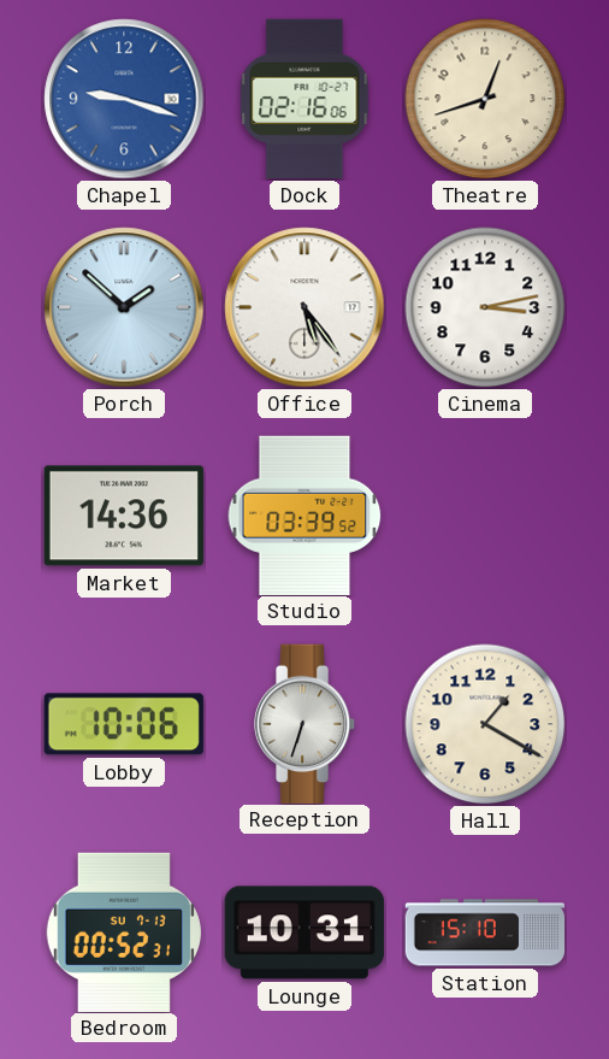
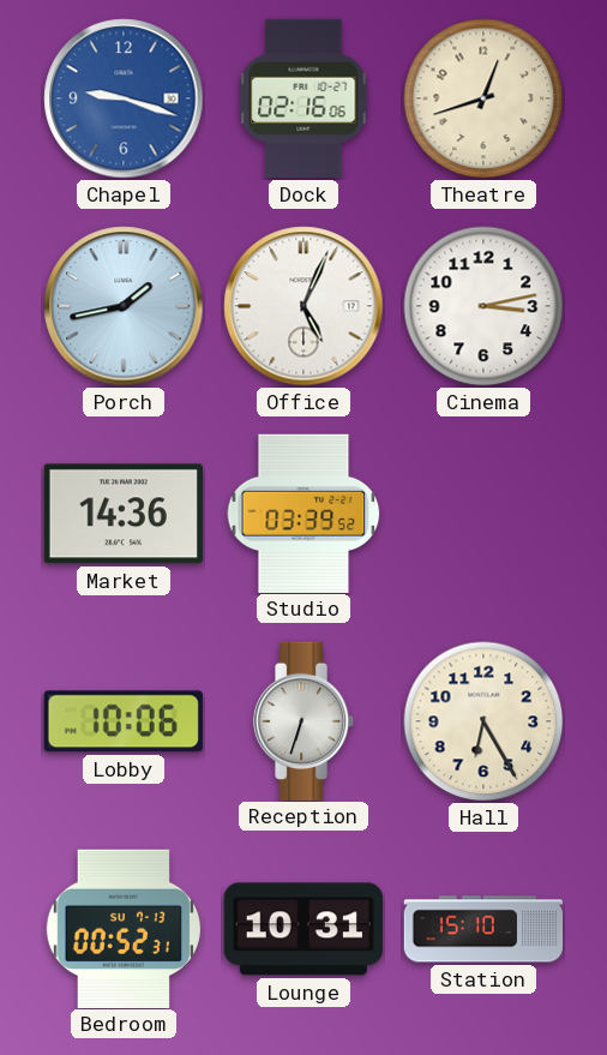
Porch: 1:52 -> 1:43
Office: 5:24 -> 5:04
Hall: 1:20 -> 6:25
